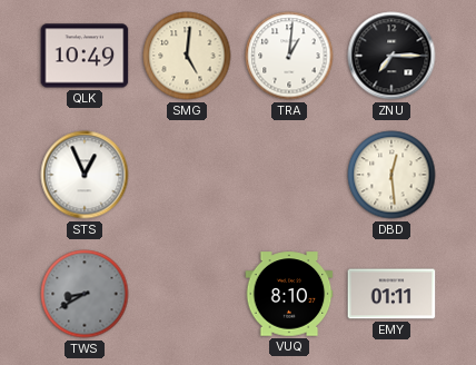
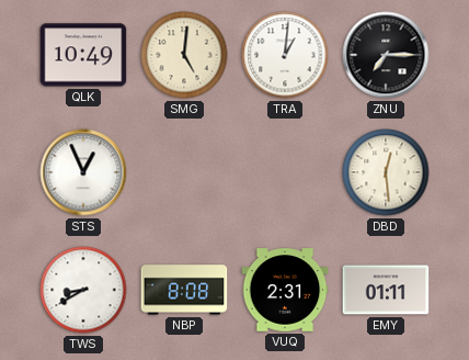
TWS dial: grey -> white
NBP: none -> 8:08
VUQ: 8:10 -> 2:31
